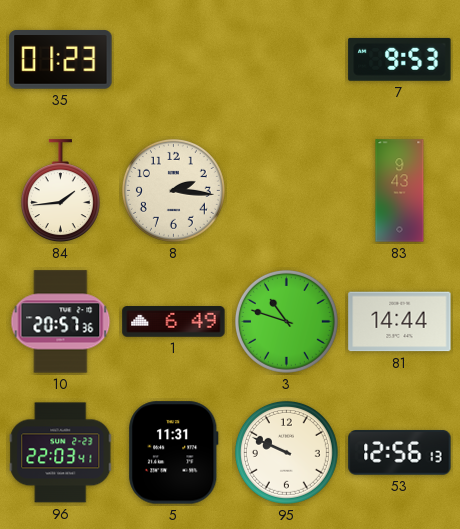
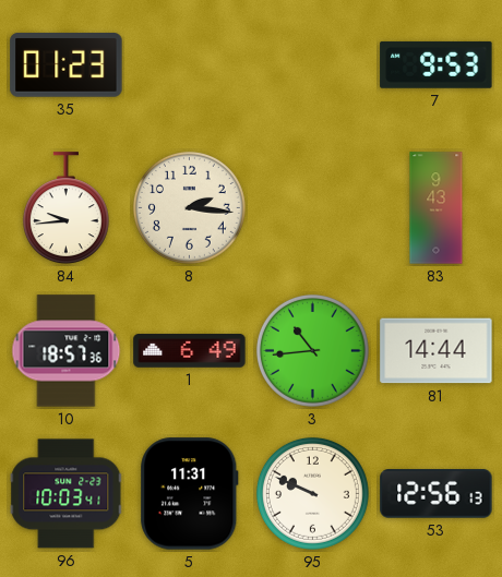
84: 1:44 -> 9:44
10: 20:57 -> 18:57
3: 10:48 -> 10:44
96: 22:03 -> 10:03
